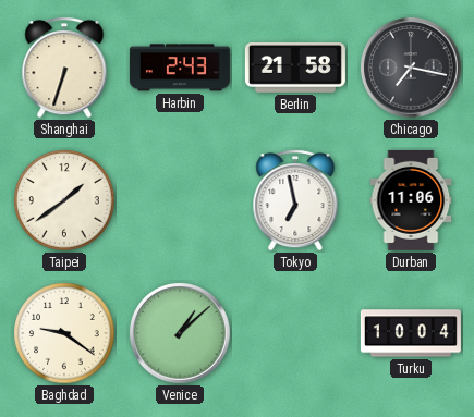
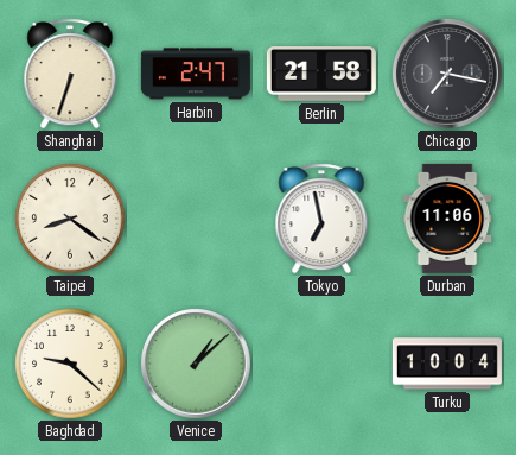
Harbin: 2:43 -> 2:47
Taipei: 1:39 -> 8:21
Baghdad: 9:21 -> 9:22
